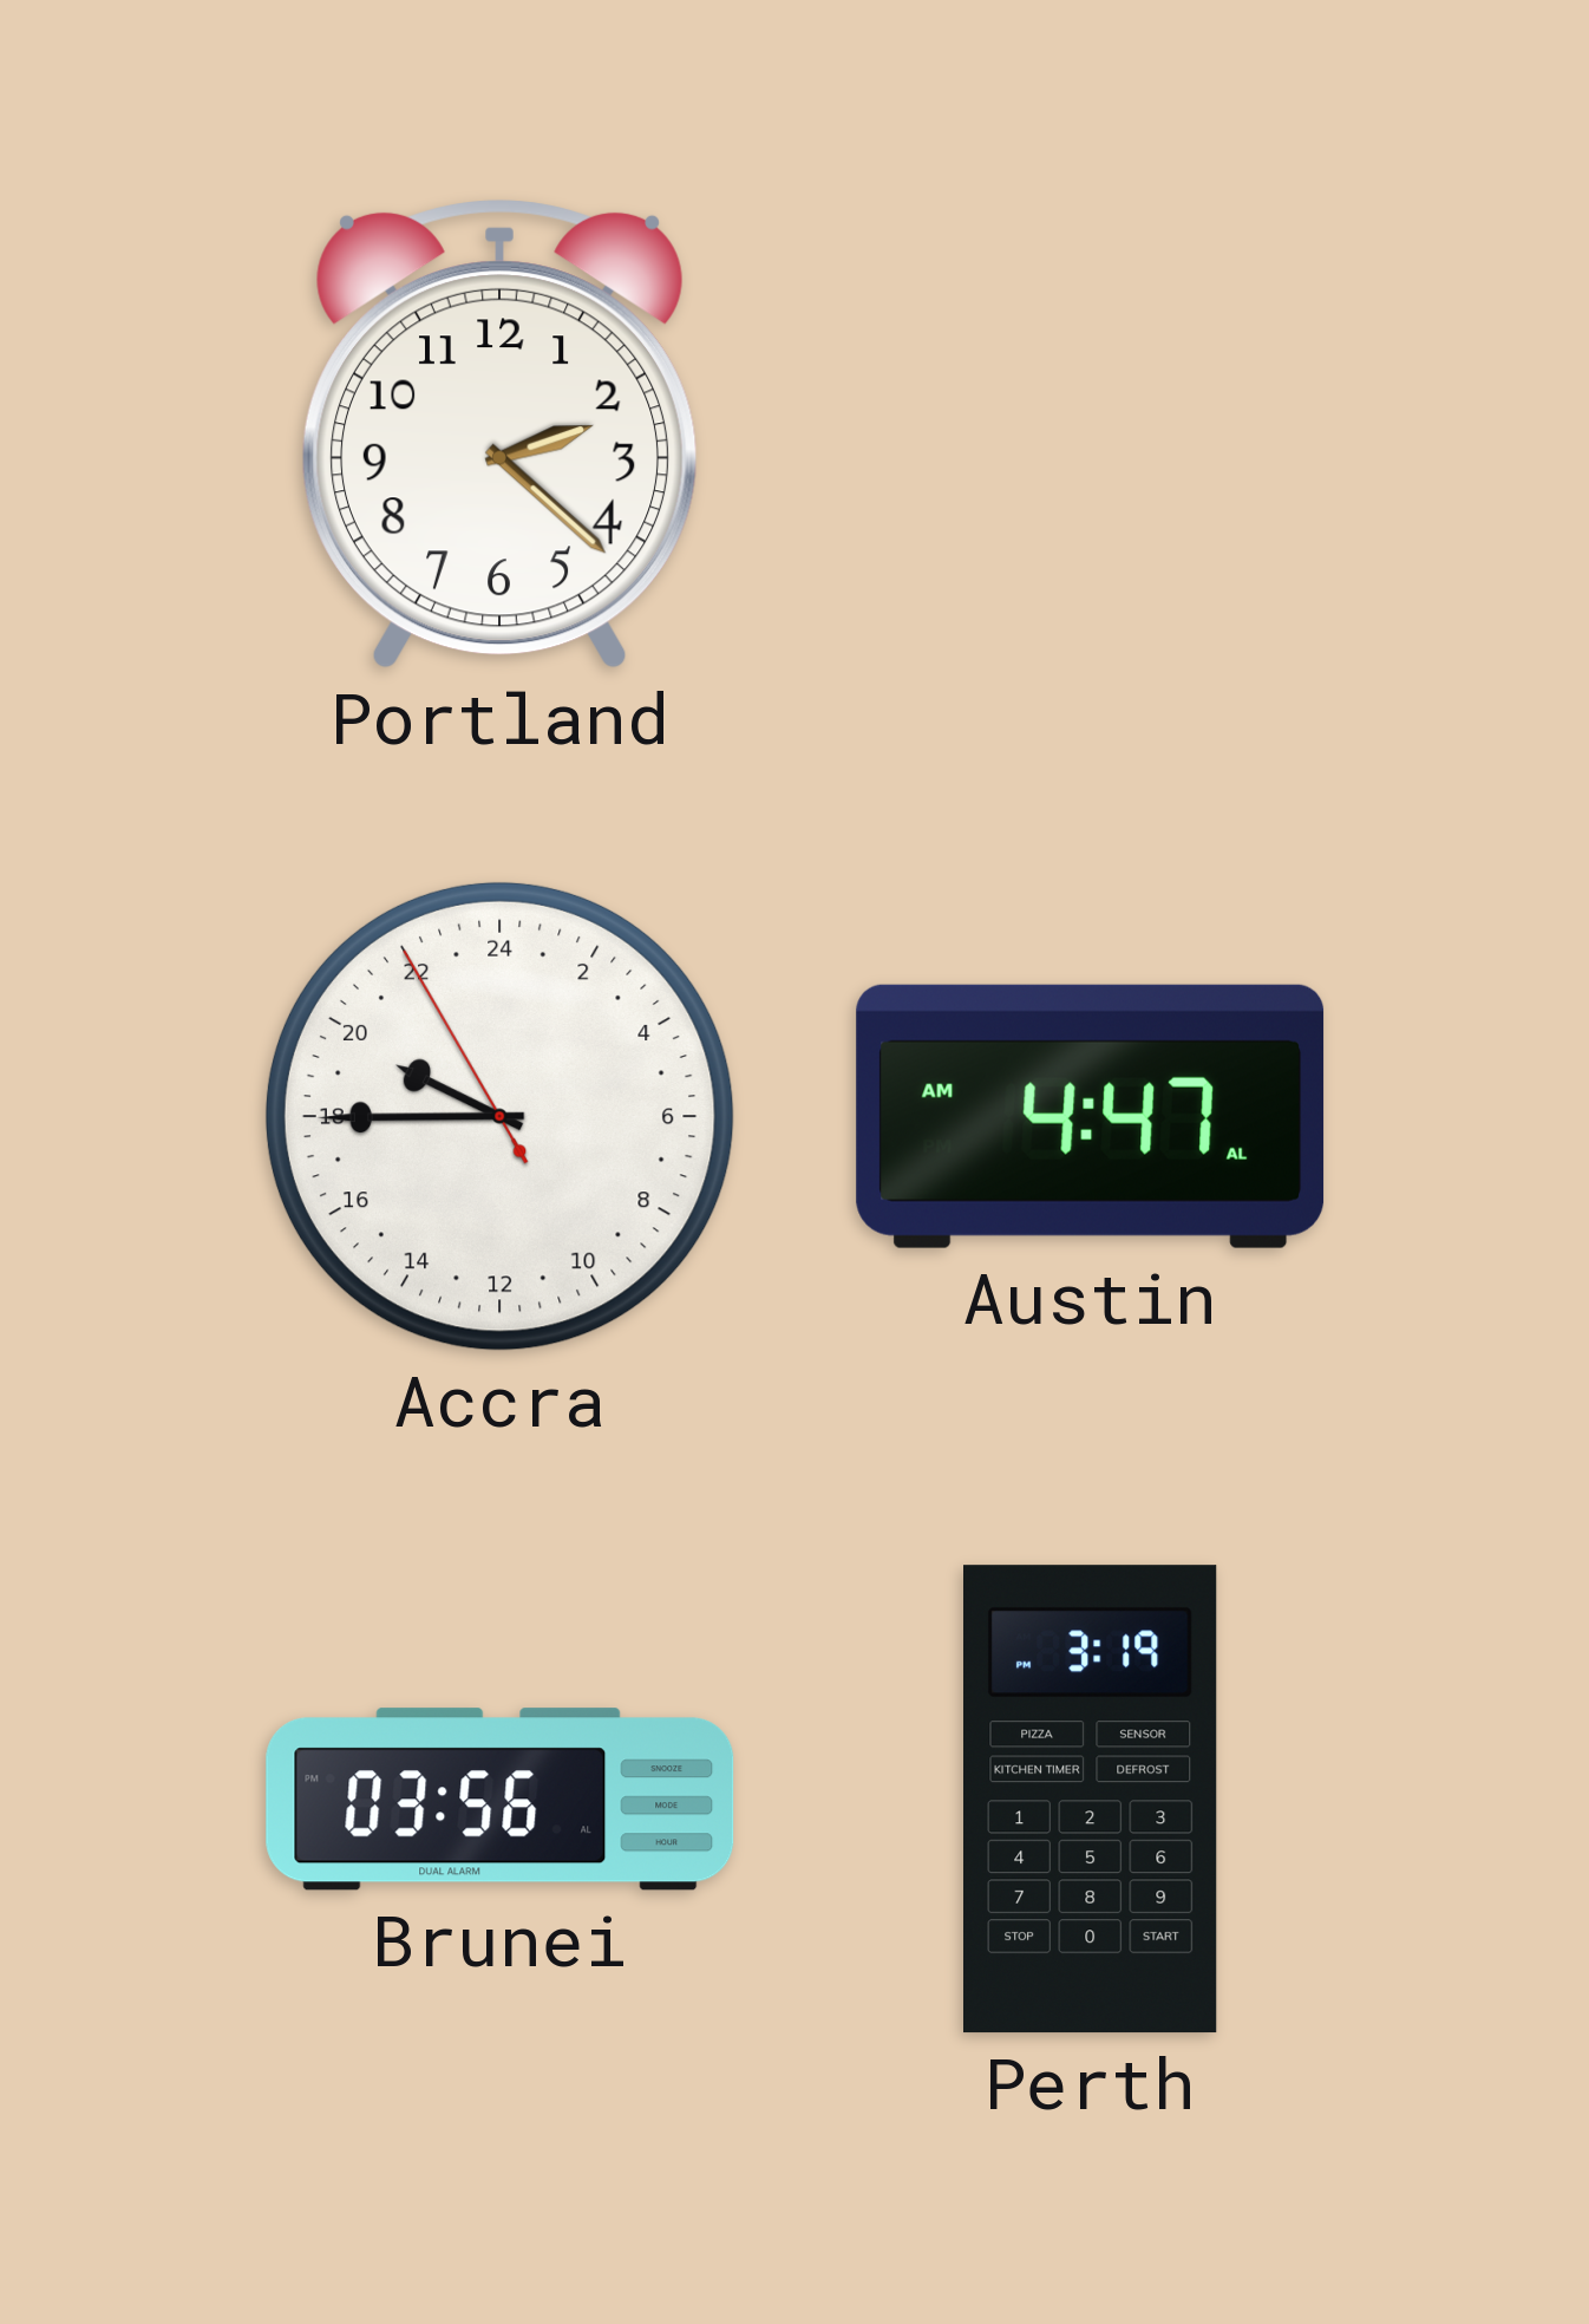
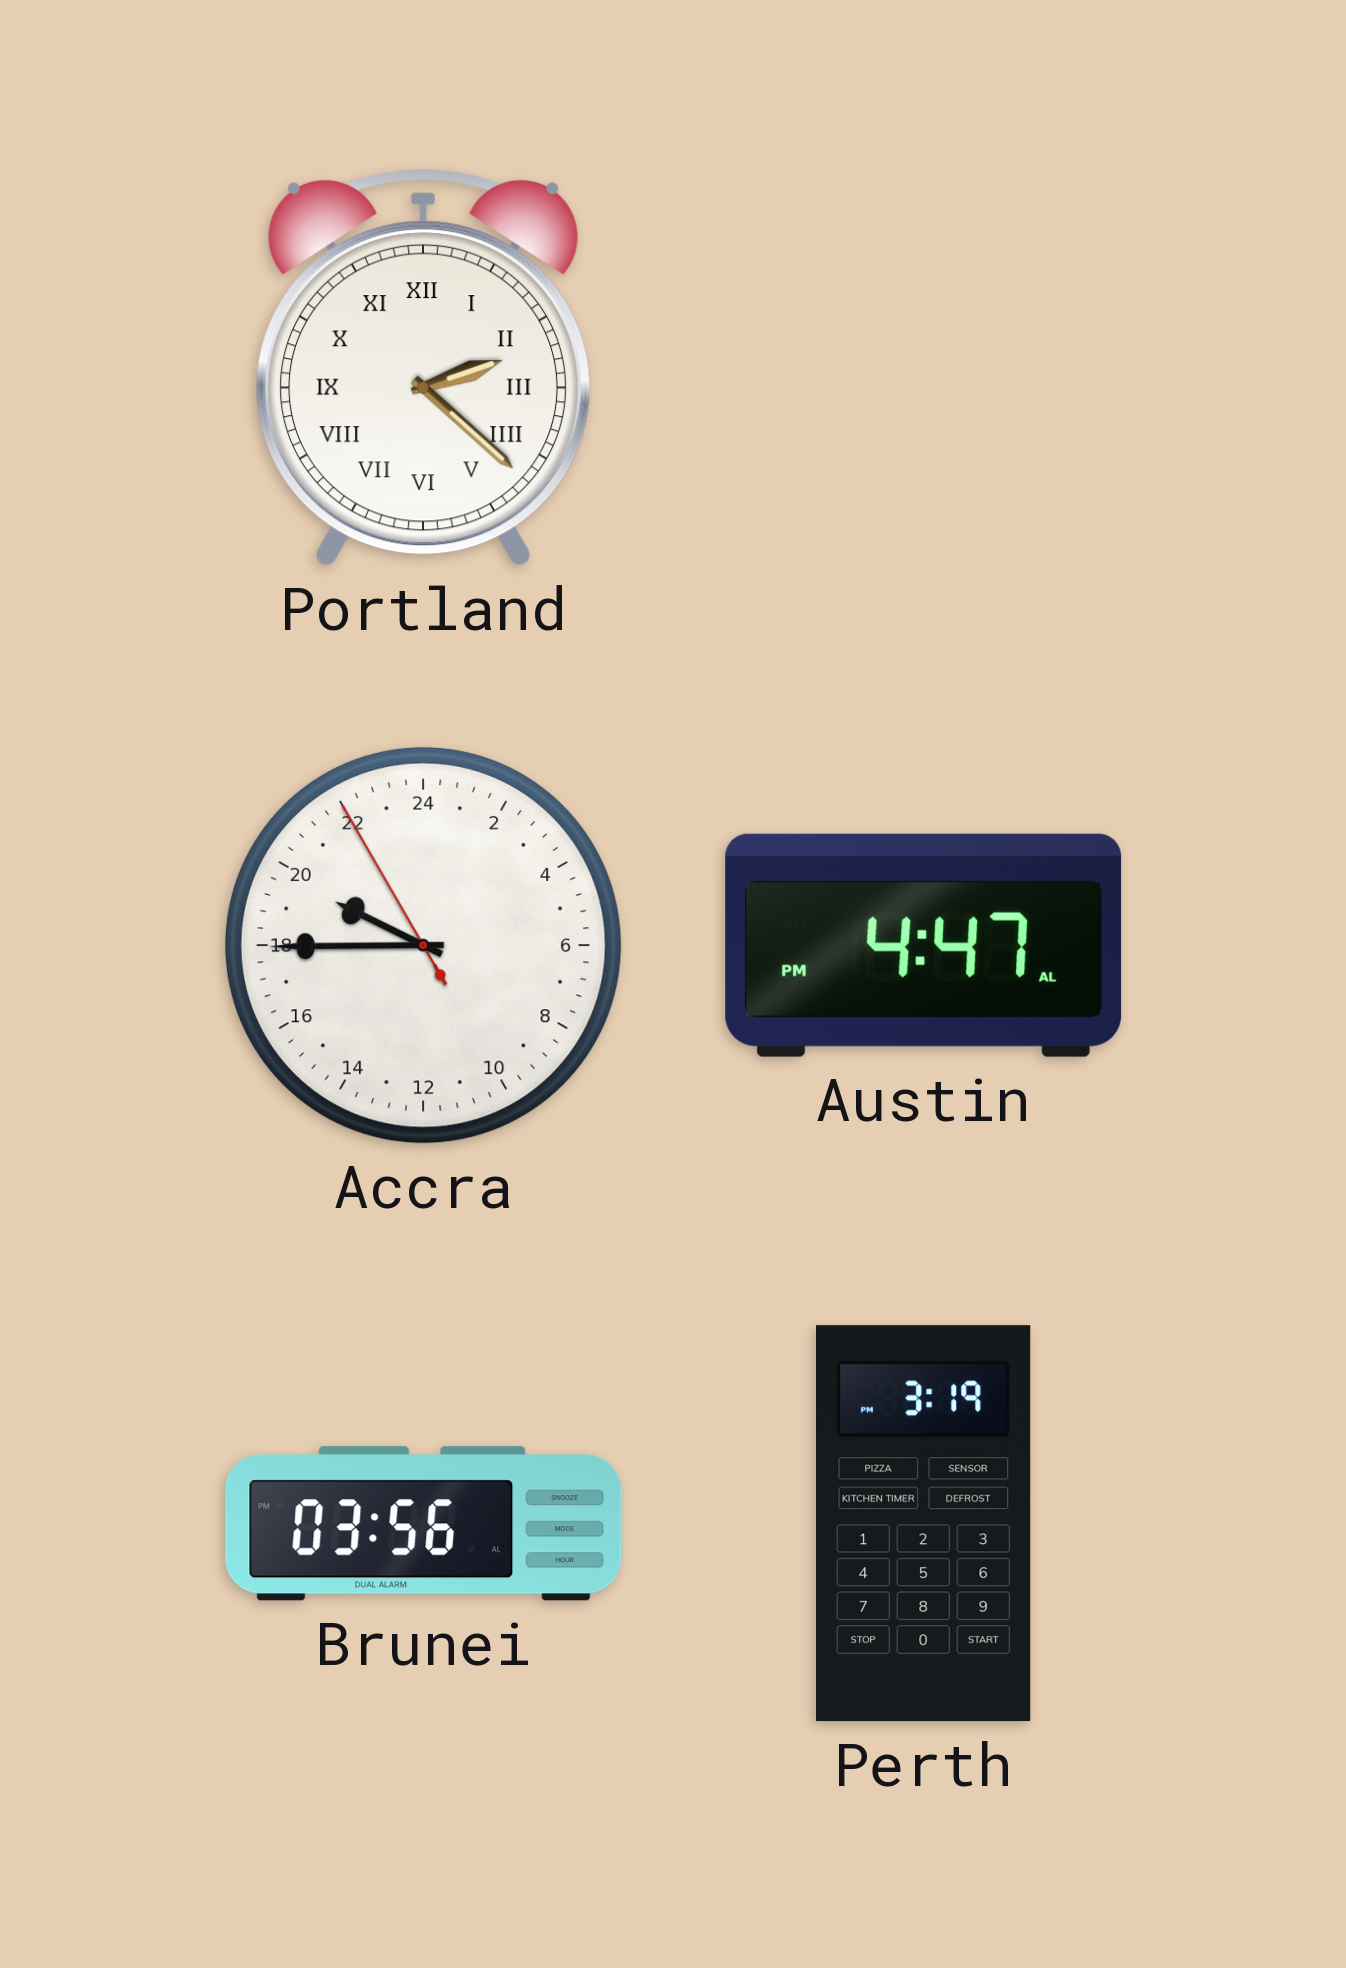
Portland numerals: Arabic -> Roman
Austin: 4:47 AM -> 4:47 PM
